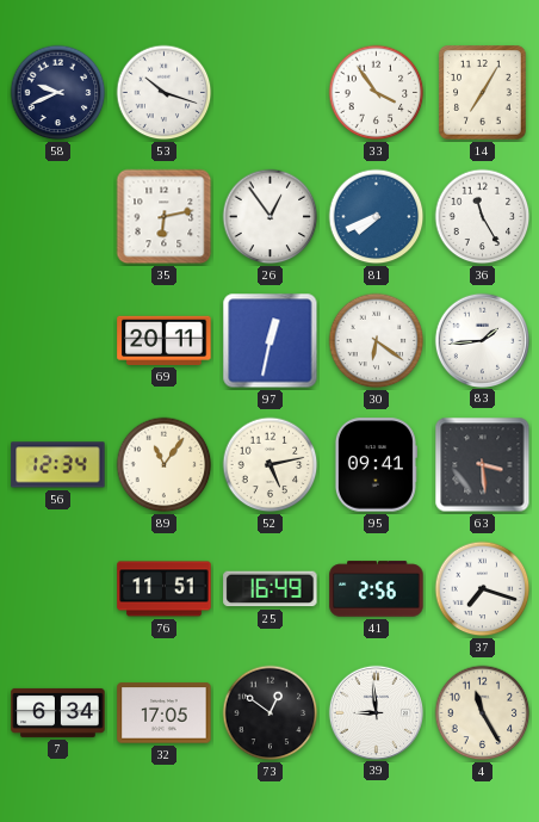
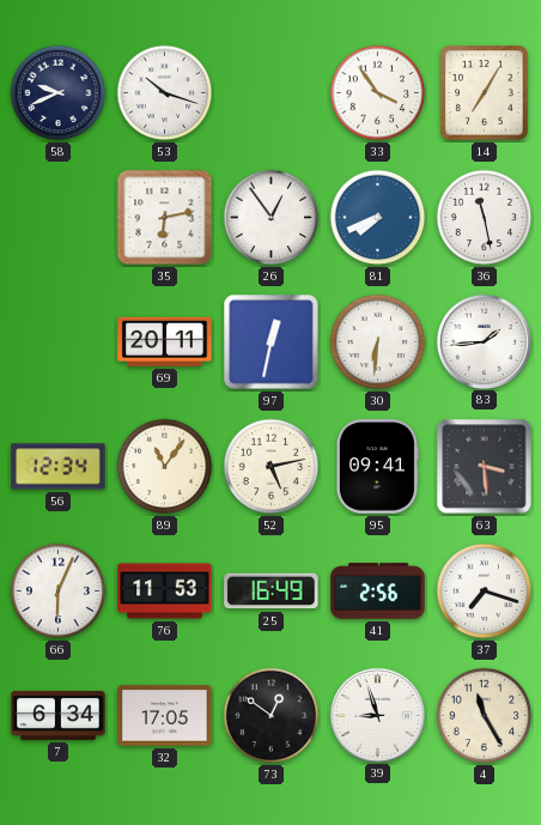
36: 11:25 -> 11:28
30: 6:21 -> 6:31
66: none -> 6:04
76: 11:51 -> 11:53
39: 8:59 -> 8:57
